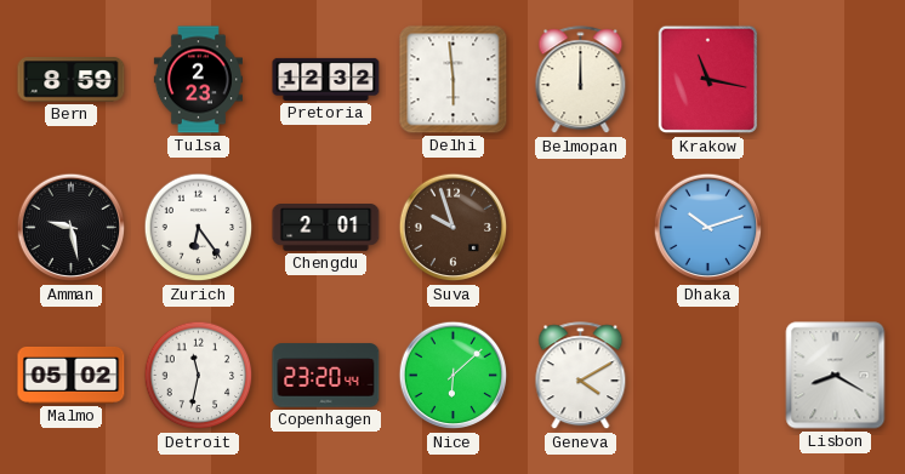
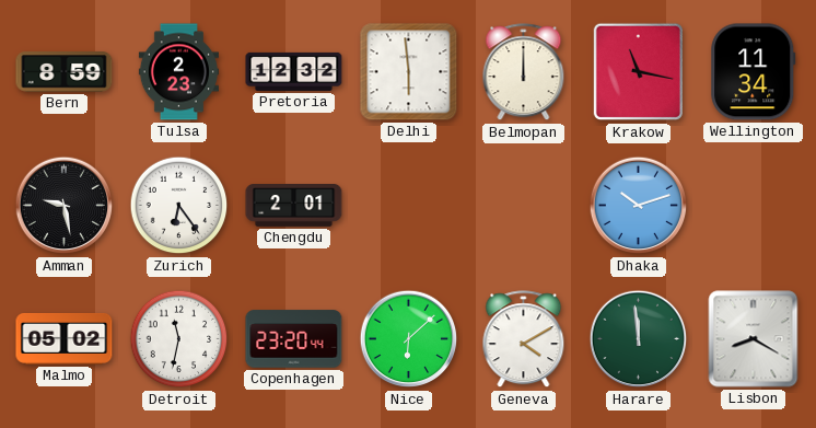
Wellington: none -> 11:34
Suva: 9:57 -> none
Harare: none -> 11:59
